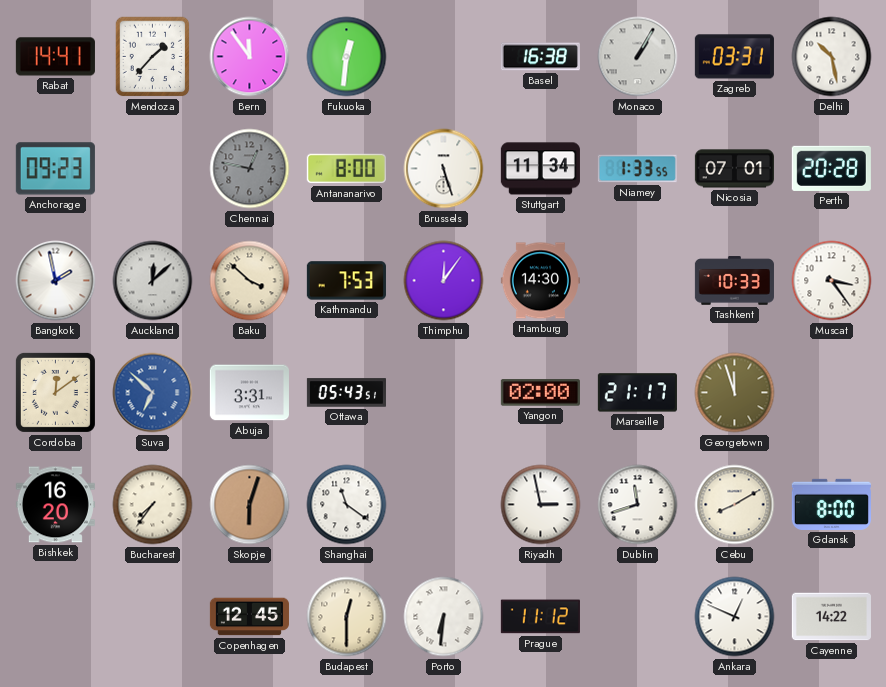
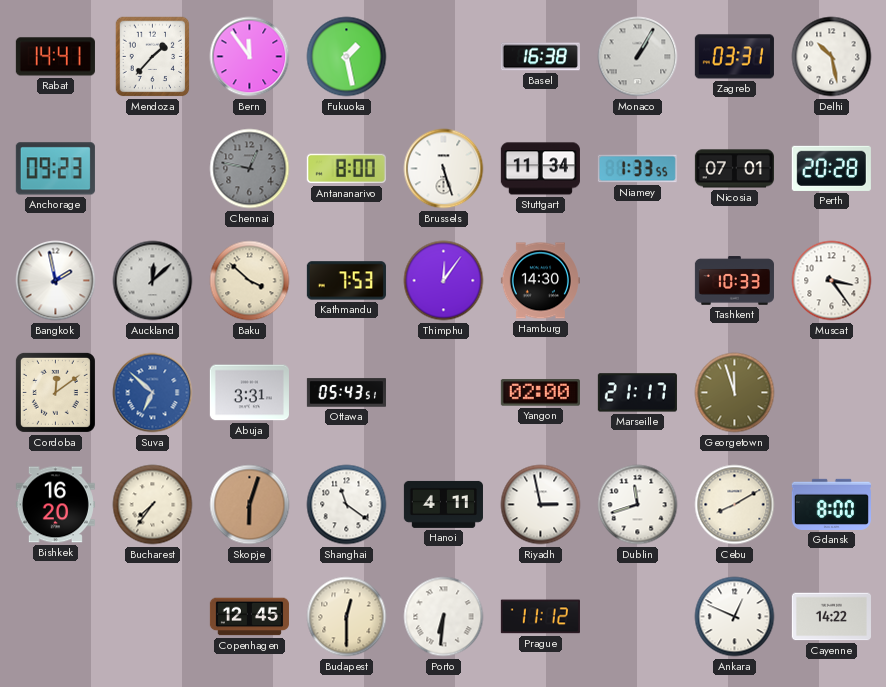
Fukuoka: 12:31 -> 1:28
Hanoi: none -> 4:11
